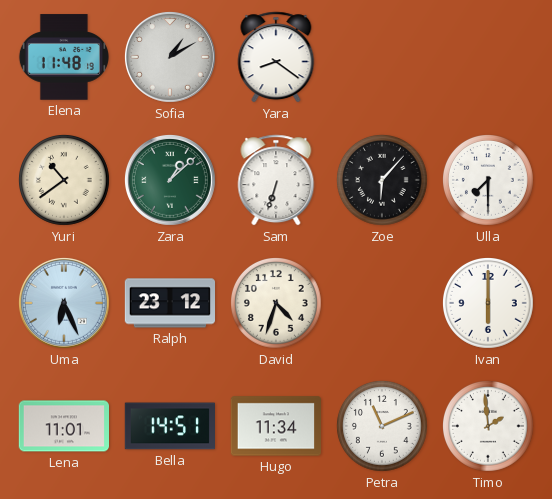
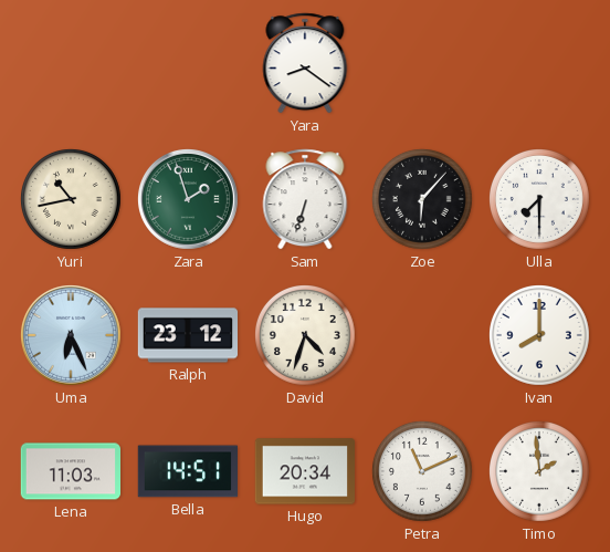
Elena: 11:48 -> none
Sofia: 1:10 -> none
Yuri: 10:39 -> 10:43
Zara: 1:08 -> 1:57
Ivan: 6:00 -> 8:00
Lena: 11:01 -> 11:03
Hugo: 11:34 -> 20:34
